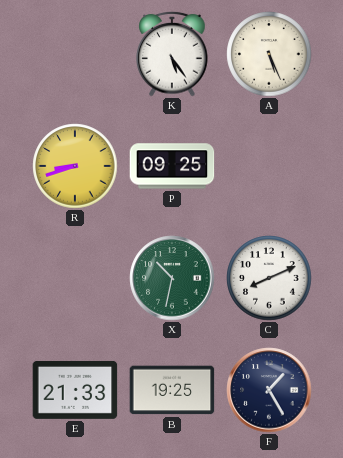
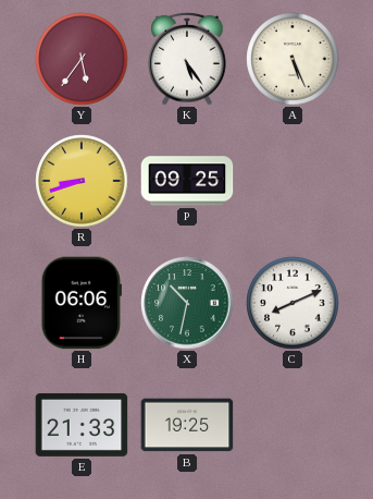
Y: none -> 5:36
H: none -> 06:06
F: 1:25 -> none
